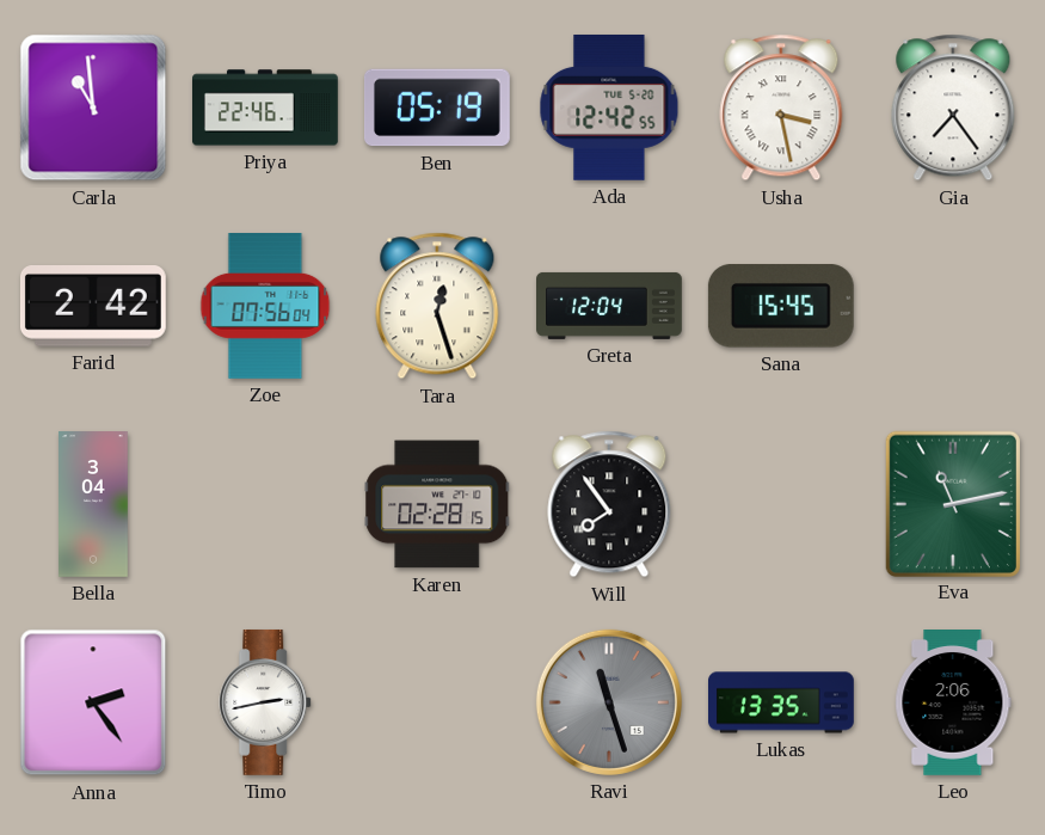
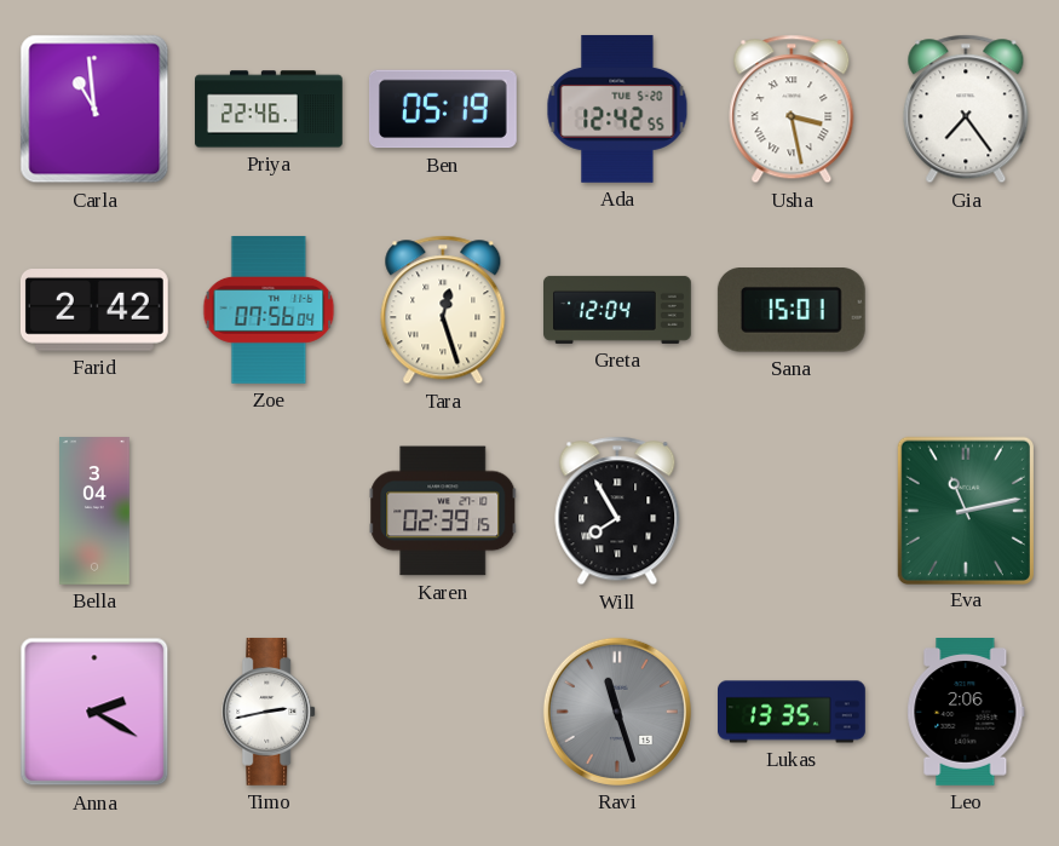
Sana: 15:45 -> 15:01
Karen: 02:28 -> 02:39
Will: 7:54 -> 7:55
Anna: 2:24 -> 2:20
